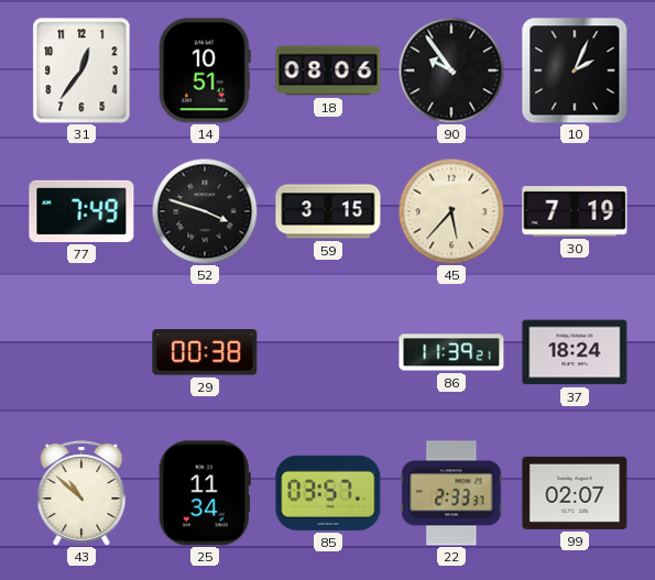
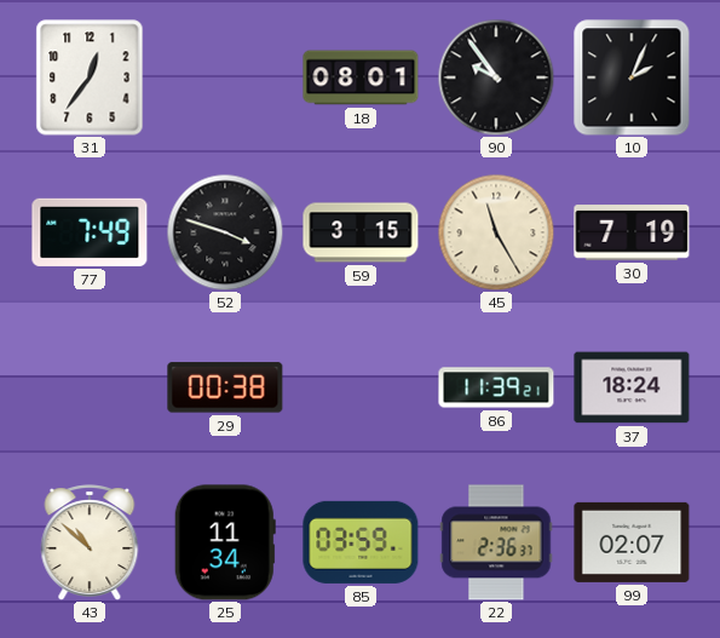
14: 10:51 -> none
18: 08:06 -> 08:01
45: 5:37 -> 11:25
85: 03:57 -> 03:59
22: 2:33 -> 2:36
